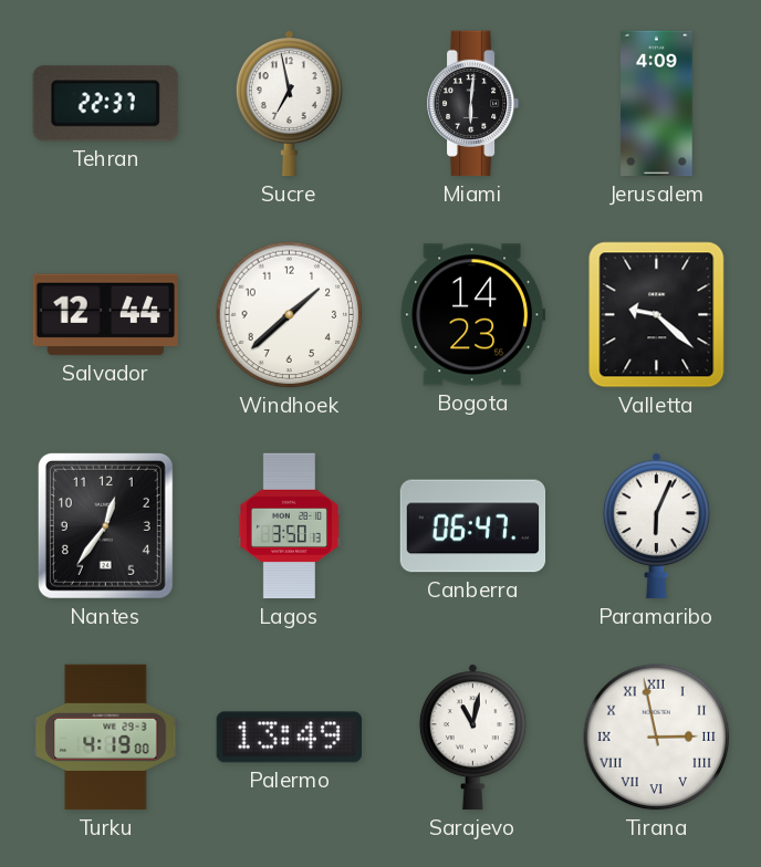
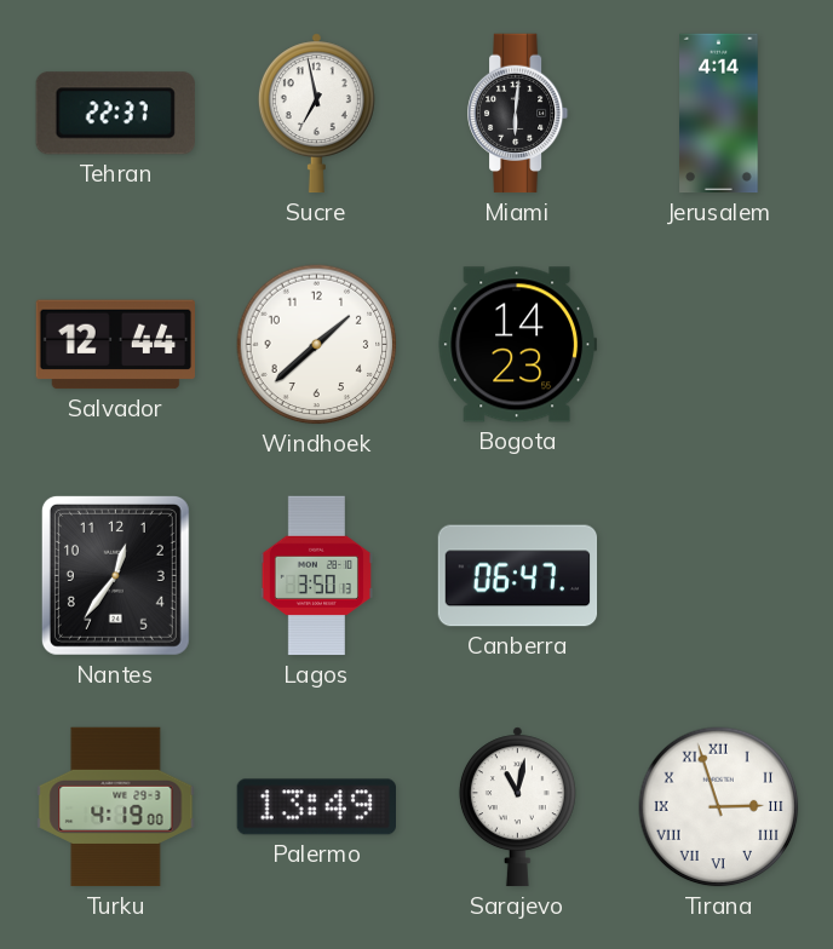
Jerusalem: 4:09 -> 4:14
Valletta: 9:22 -> none
Paramaribo: 6:04 -> none
Tirana: 2:58 -> 2:57
